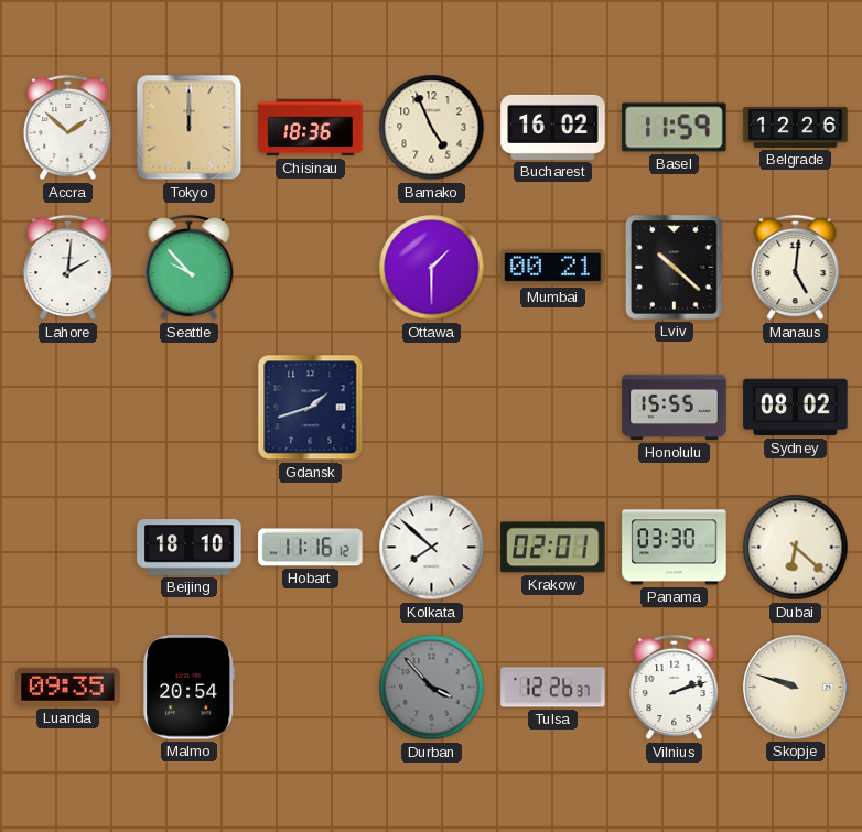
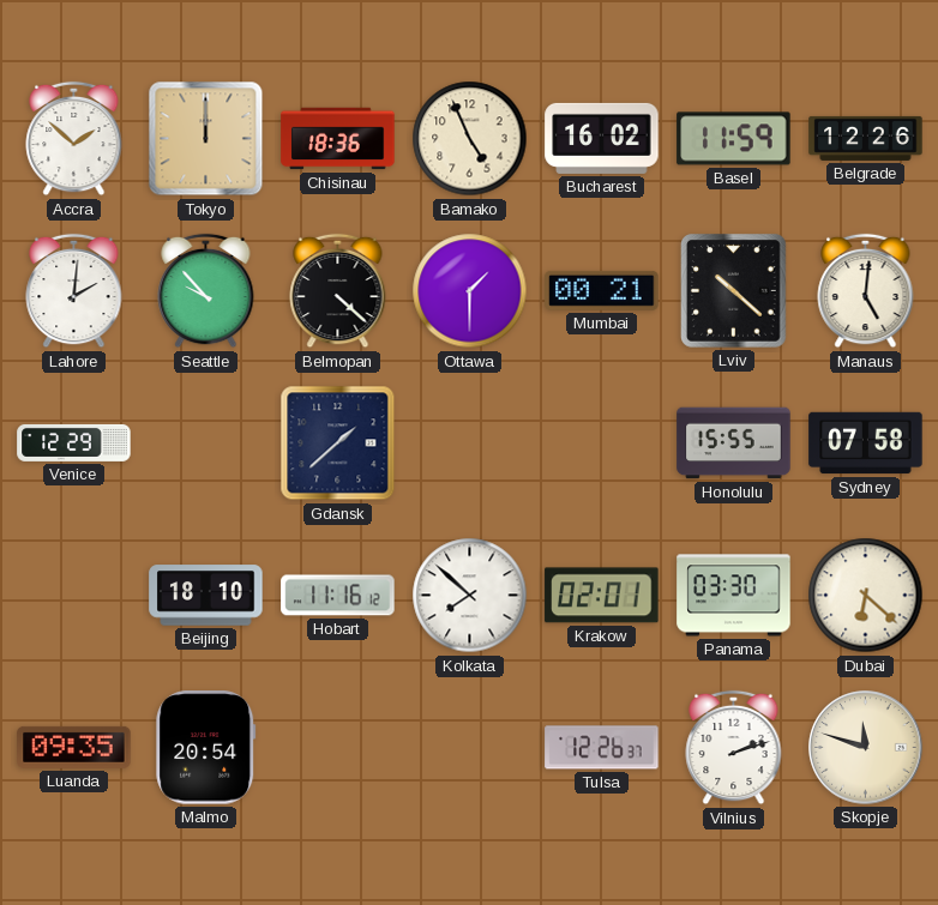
Belmopan: none -> 4:22
Venice: none -> 12:29
Gdansk: 1:42 -> 1:38
Sydney: 08:02 -> 07:58
Durban: 3:53 -> none
Skopje: 9:48 -> 11:48
